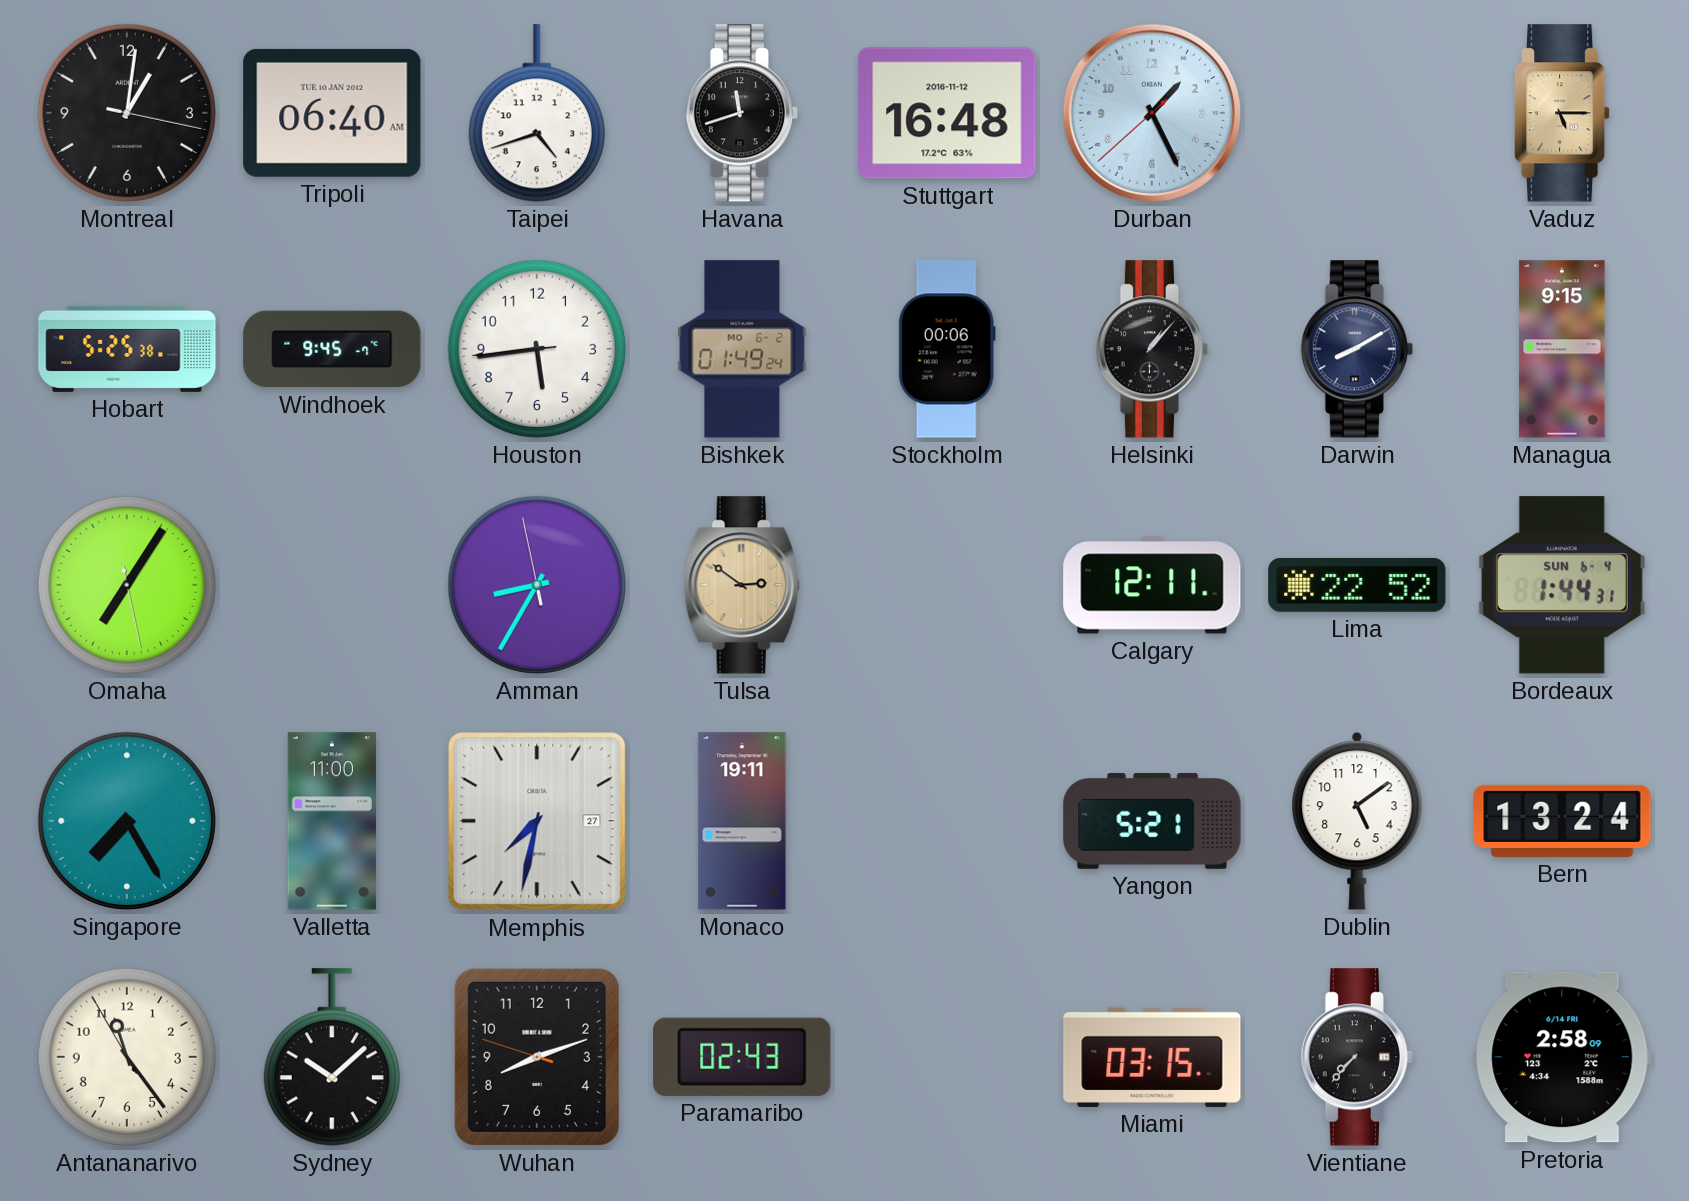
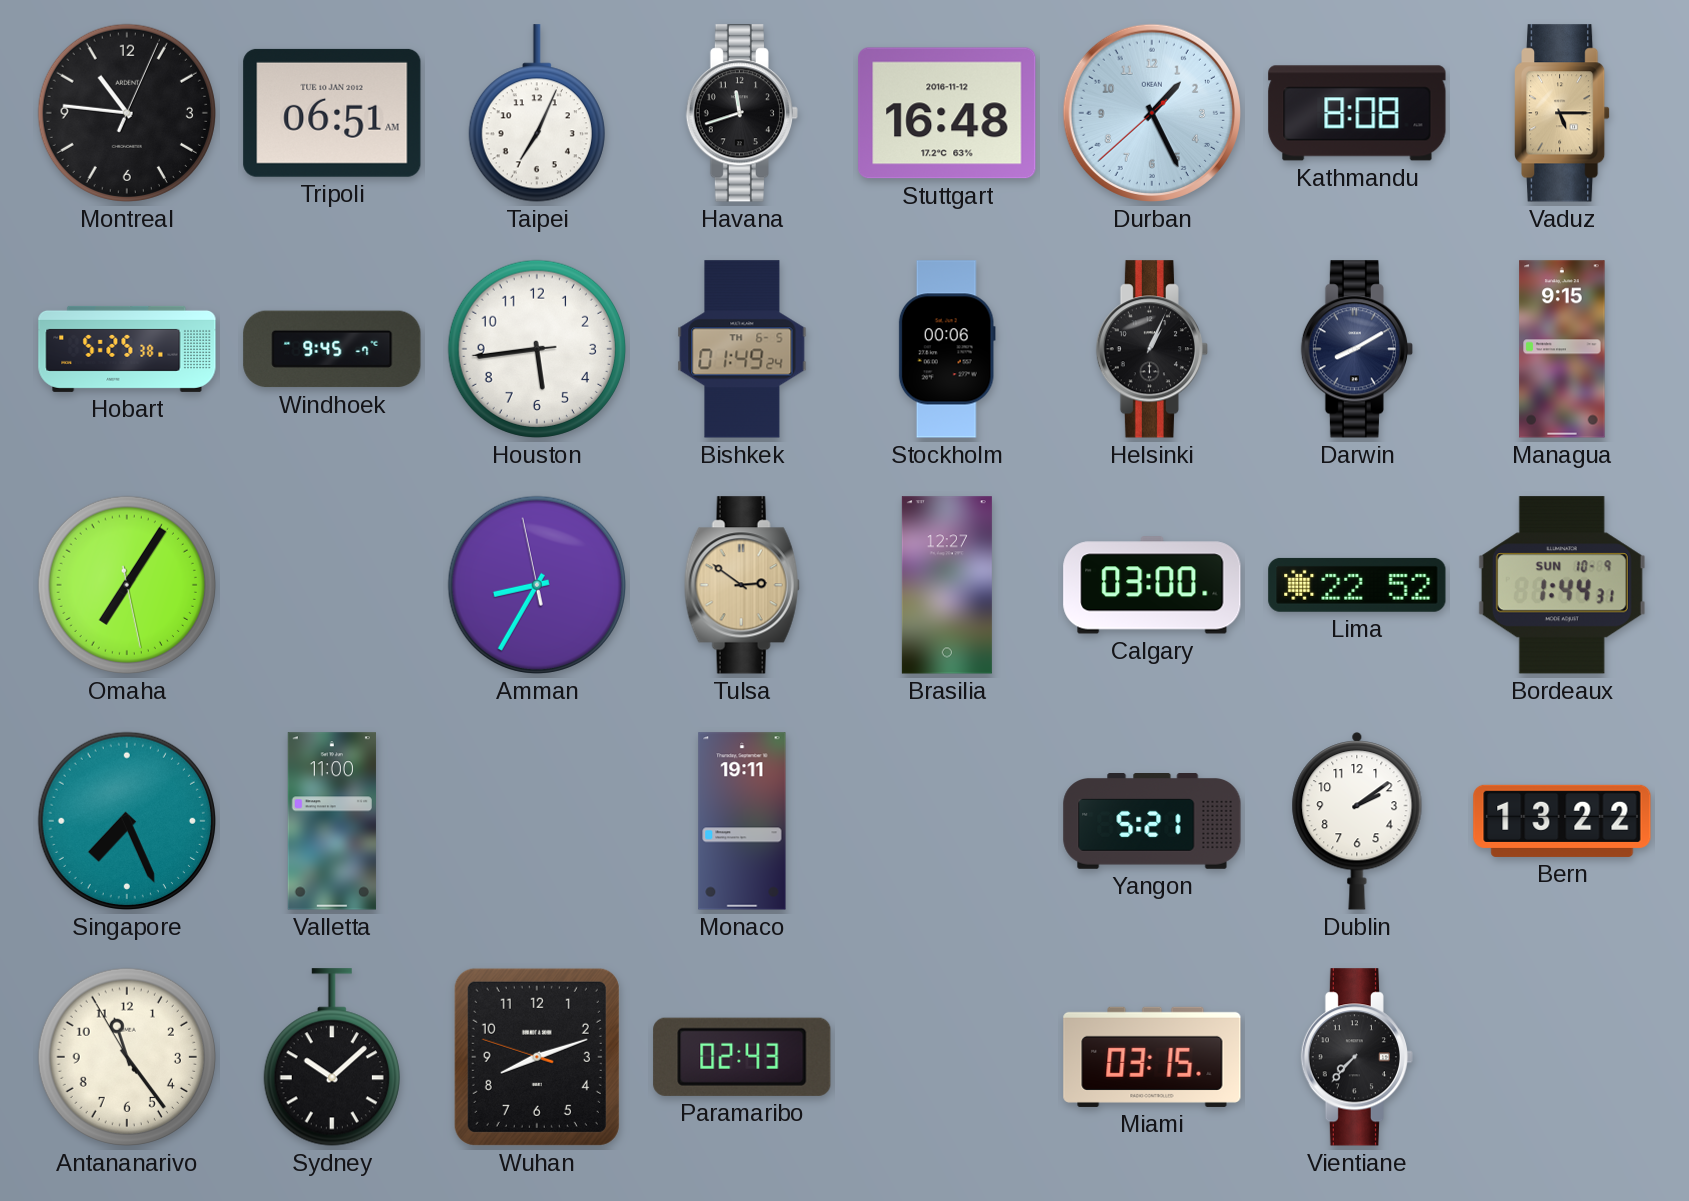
Montreal: 1:01 -> 10:46
Tripoli: 06:40 -> 06:51
Taipei: 4:42 -> 7:04
Kathmandu: none -> 8:08
Bishkek date: MO 6-2 -> TH 6-5
Helsinki: 1:07 -> 1:04
Brasilia: none -> 12:27
Calgary: 12:11 -> 03:00
Bordeaux date: SUN 6-4 -> SUN 10-9
Singapore: 7:25 -> 7:26
Memphis: 7:32 -> none
Dublin: 5:09 -> 2:09
Bern: 13:24 -> 13:22
Pretoria: 2:58 -> none
